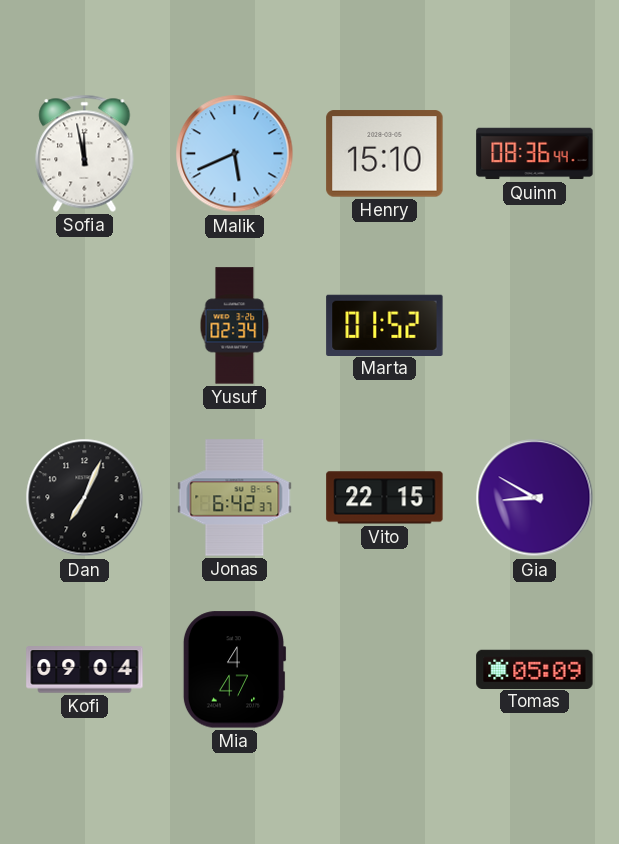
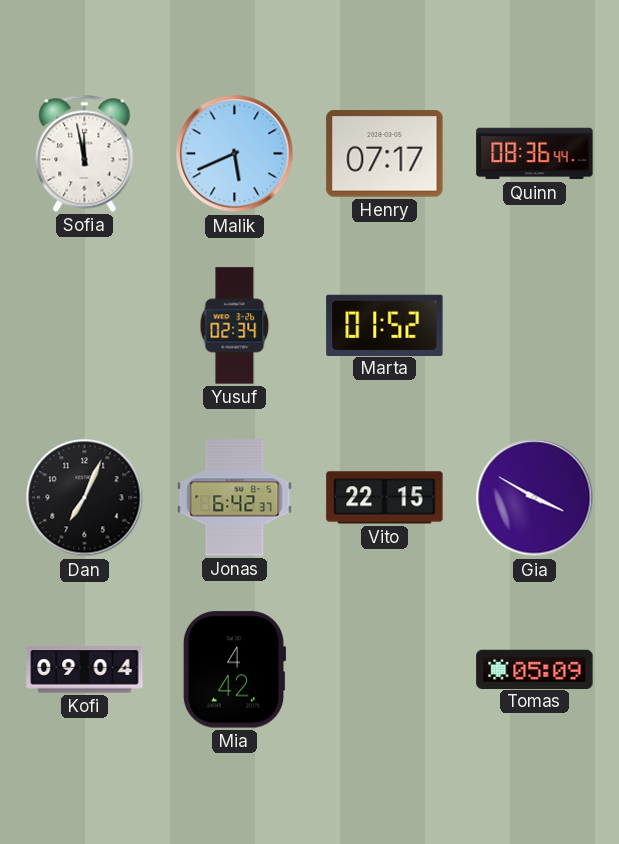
Henry: 15:10 -> 07:17
Gia: 8:50 -> 3:50
Mia: 4:47 -> 4:42
